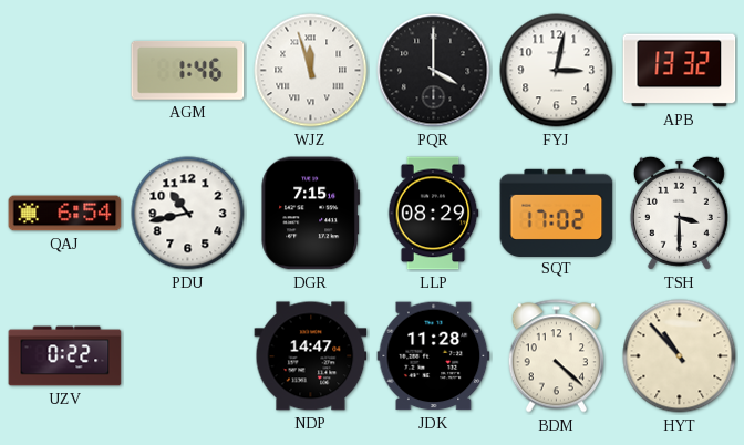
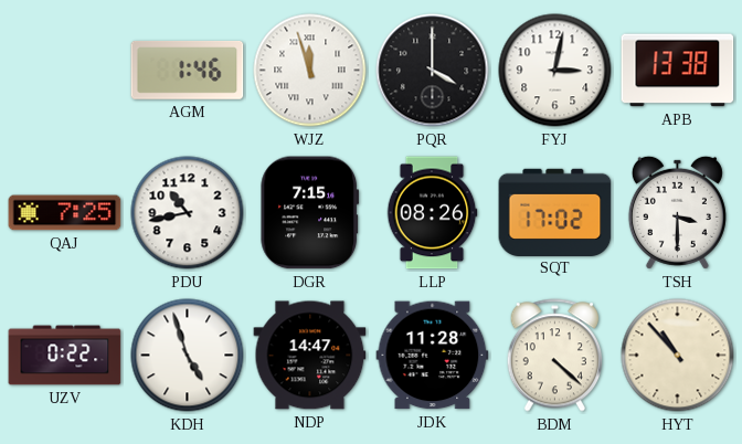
APB: 13:32 -> 13:38
QAJ: 6:54 -> 7:25
LLP: 08:29 -> 08:26
KDH: none -> 4:57
